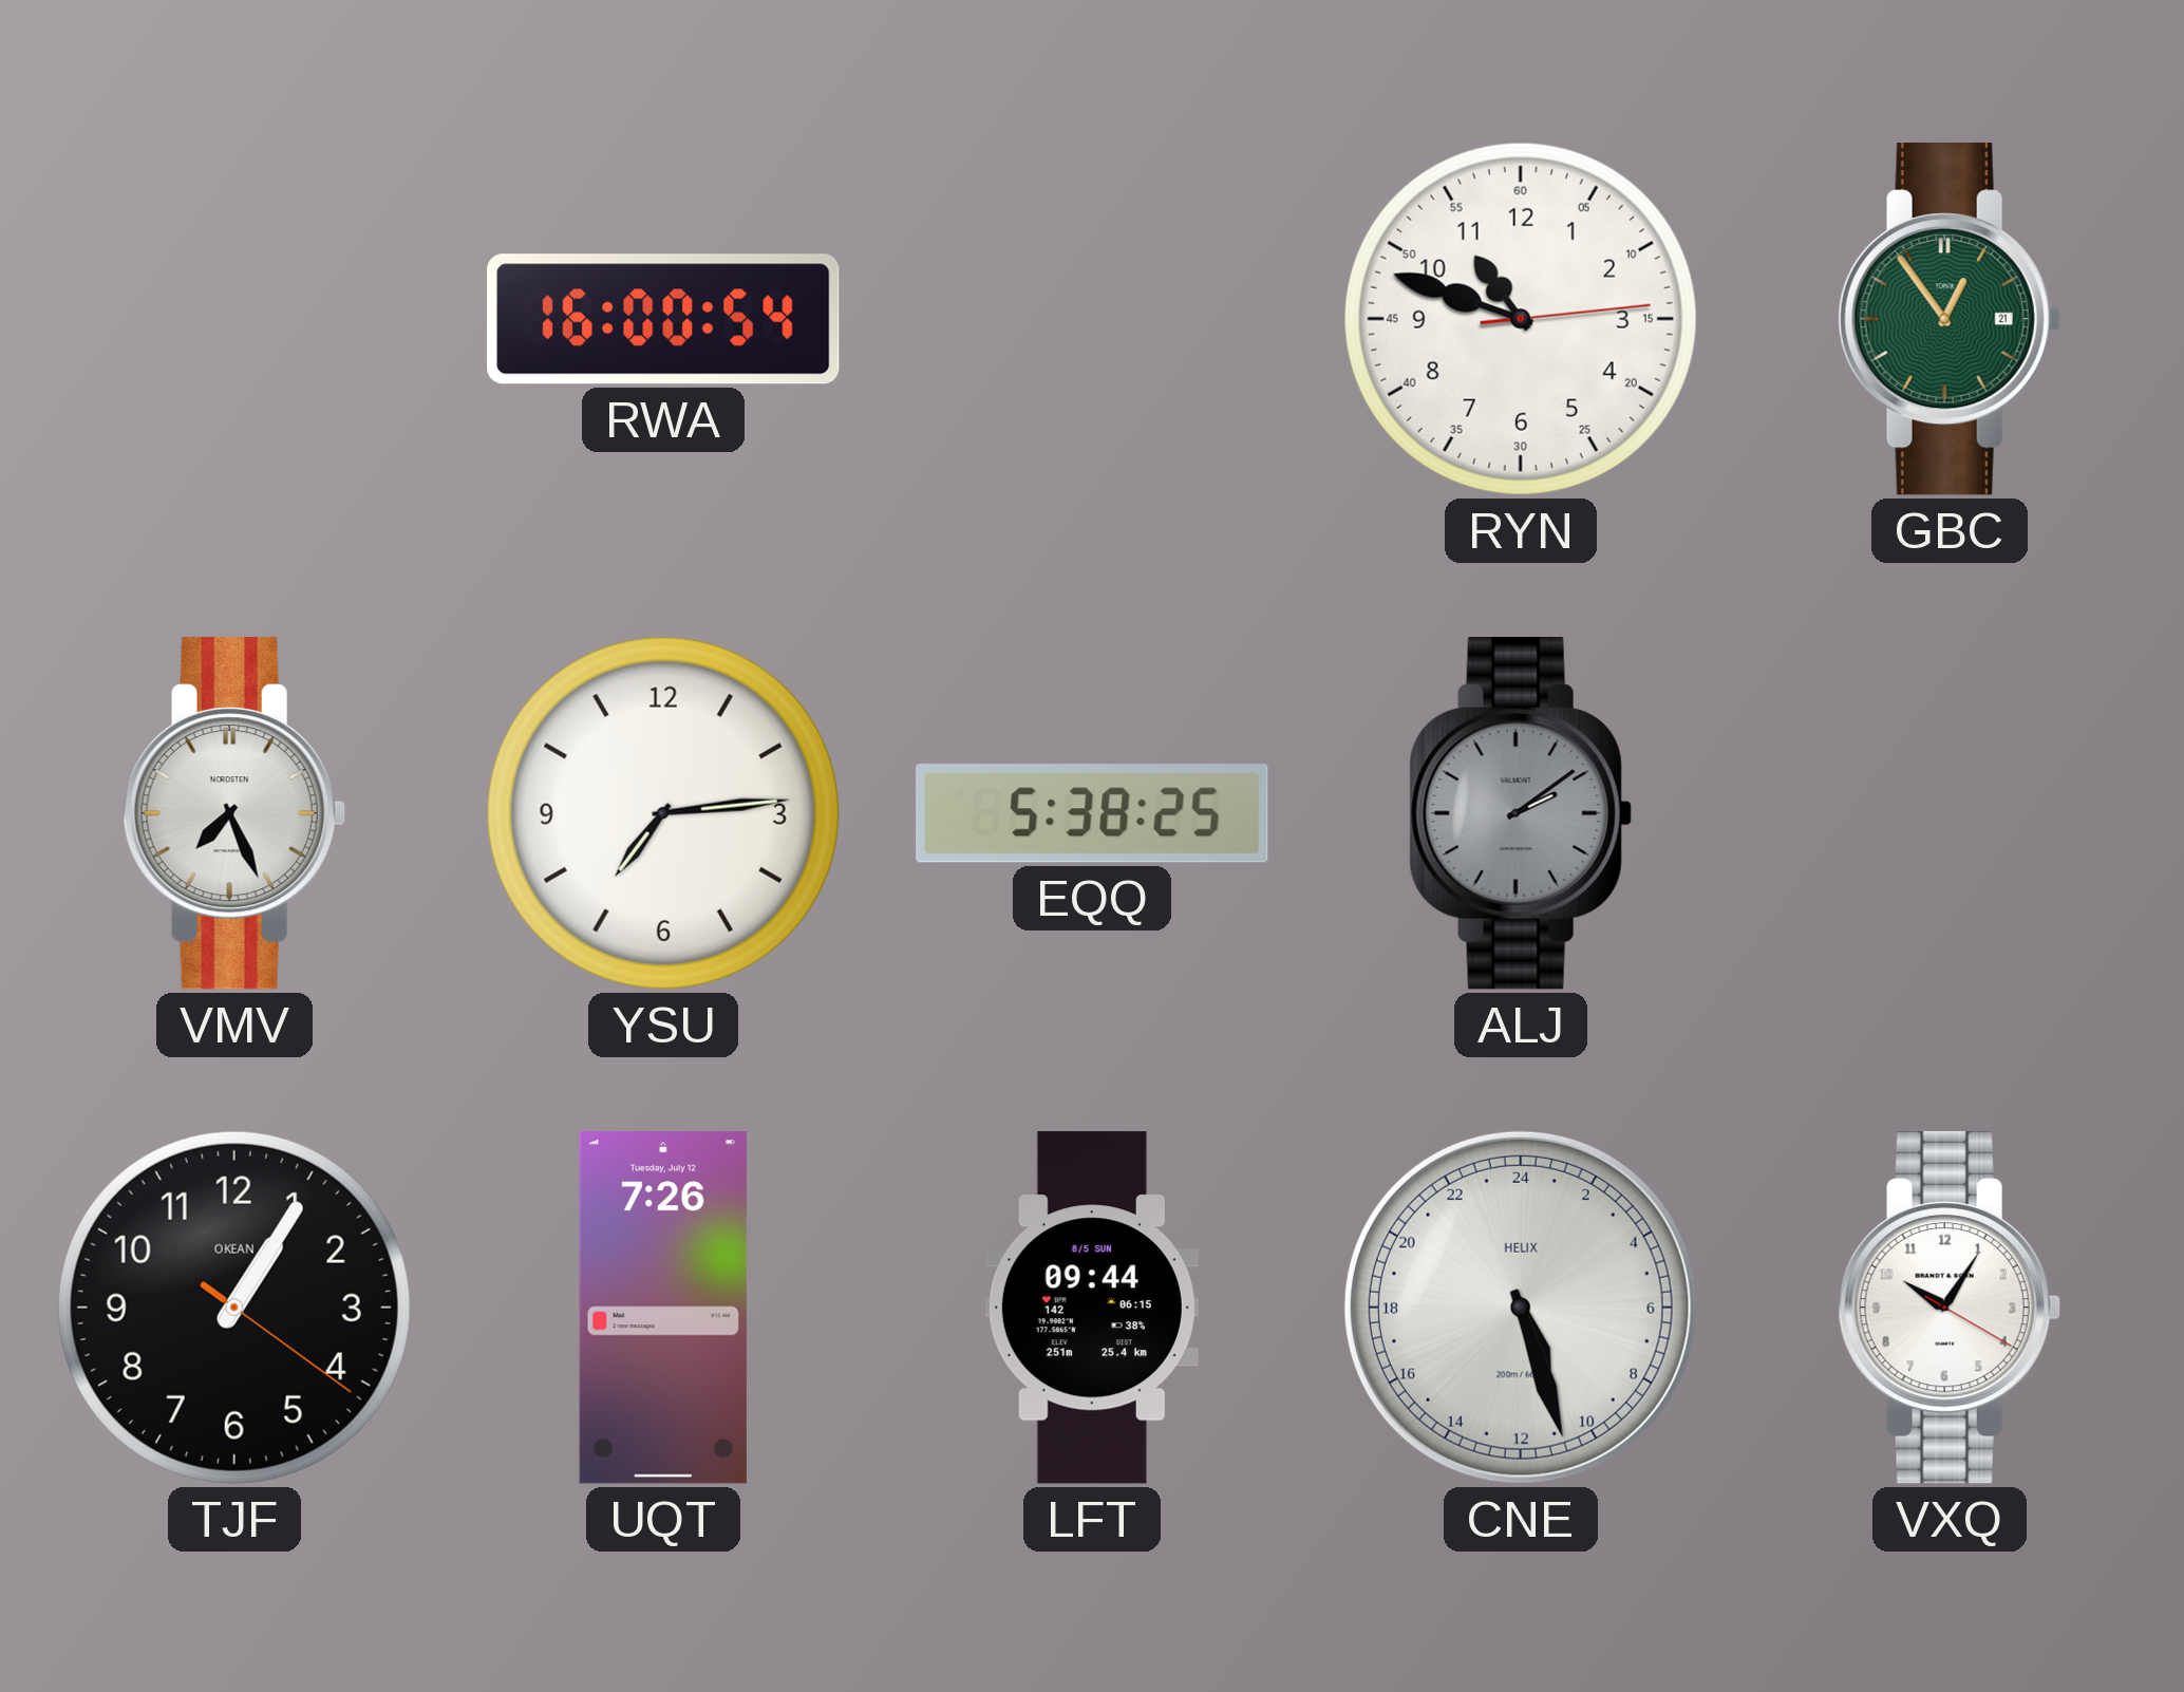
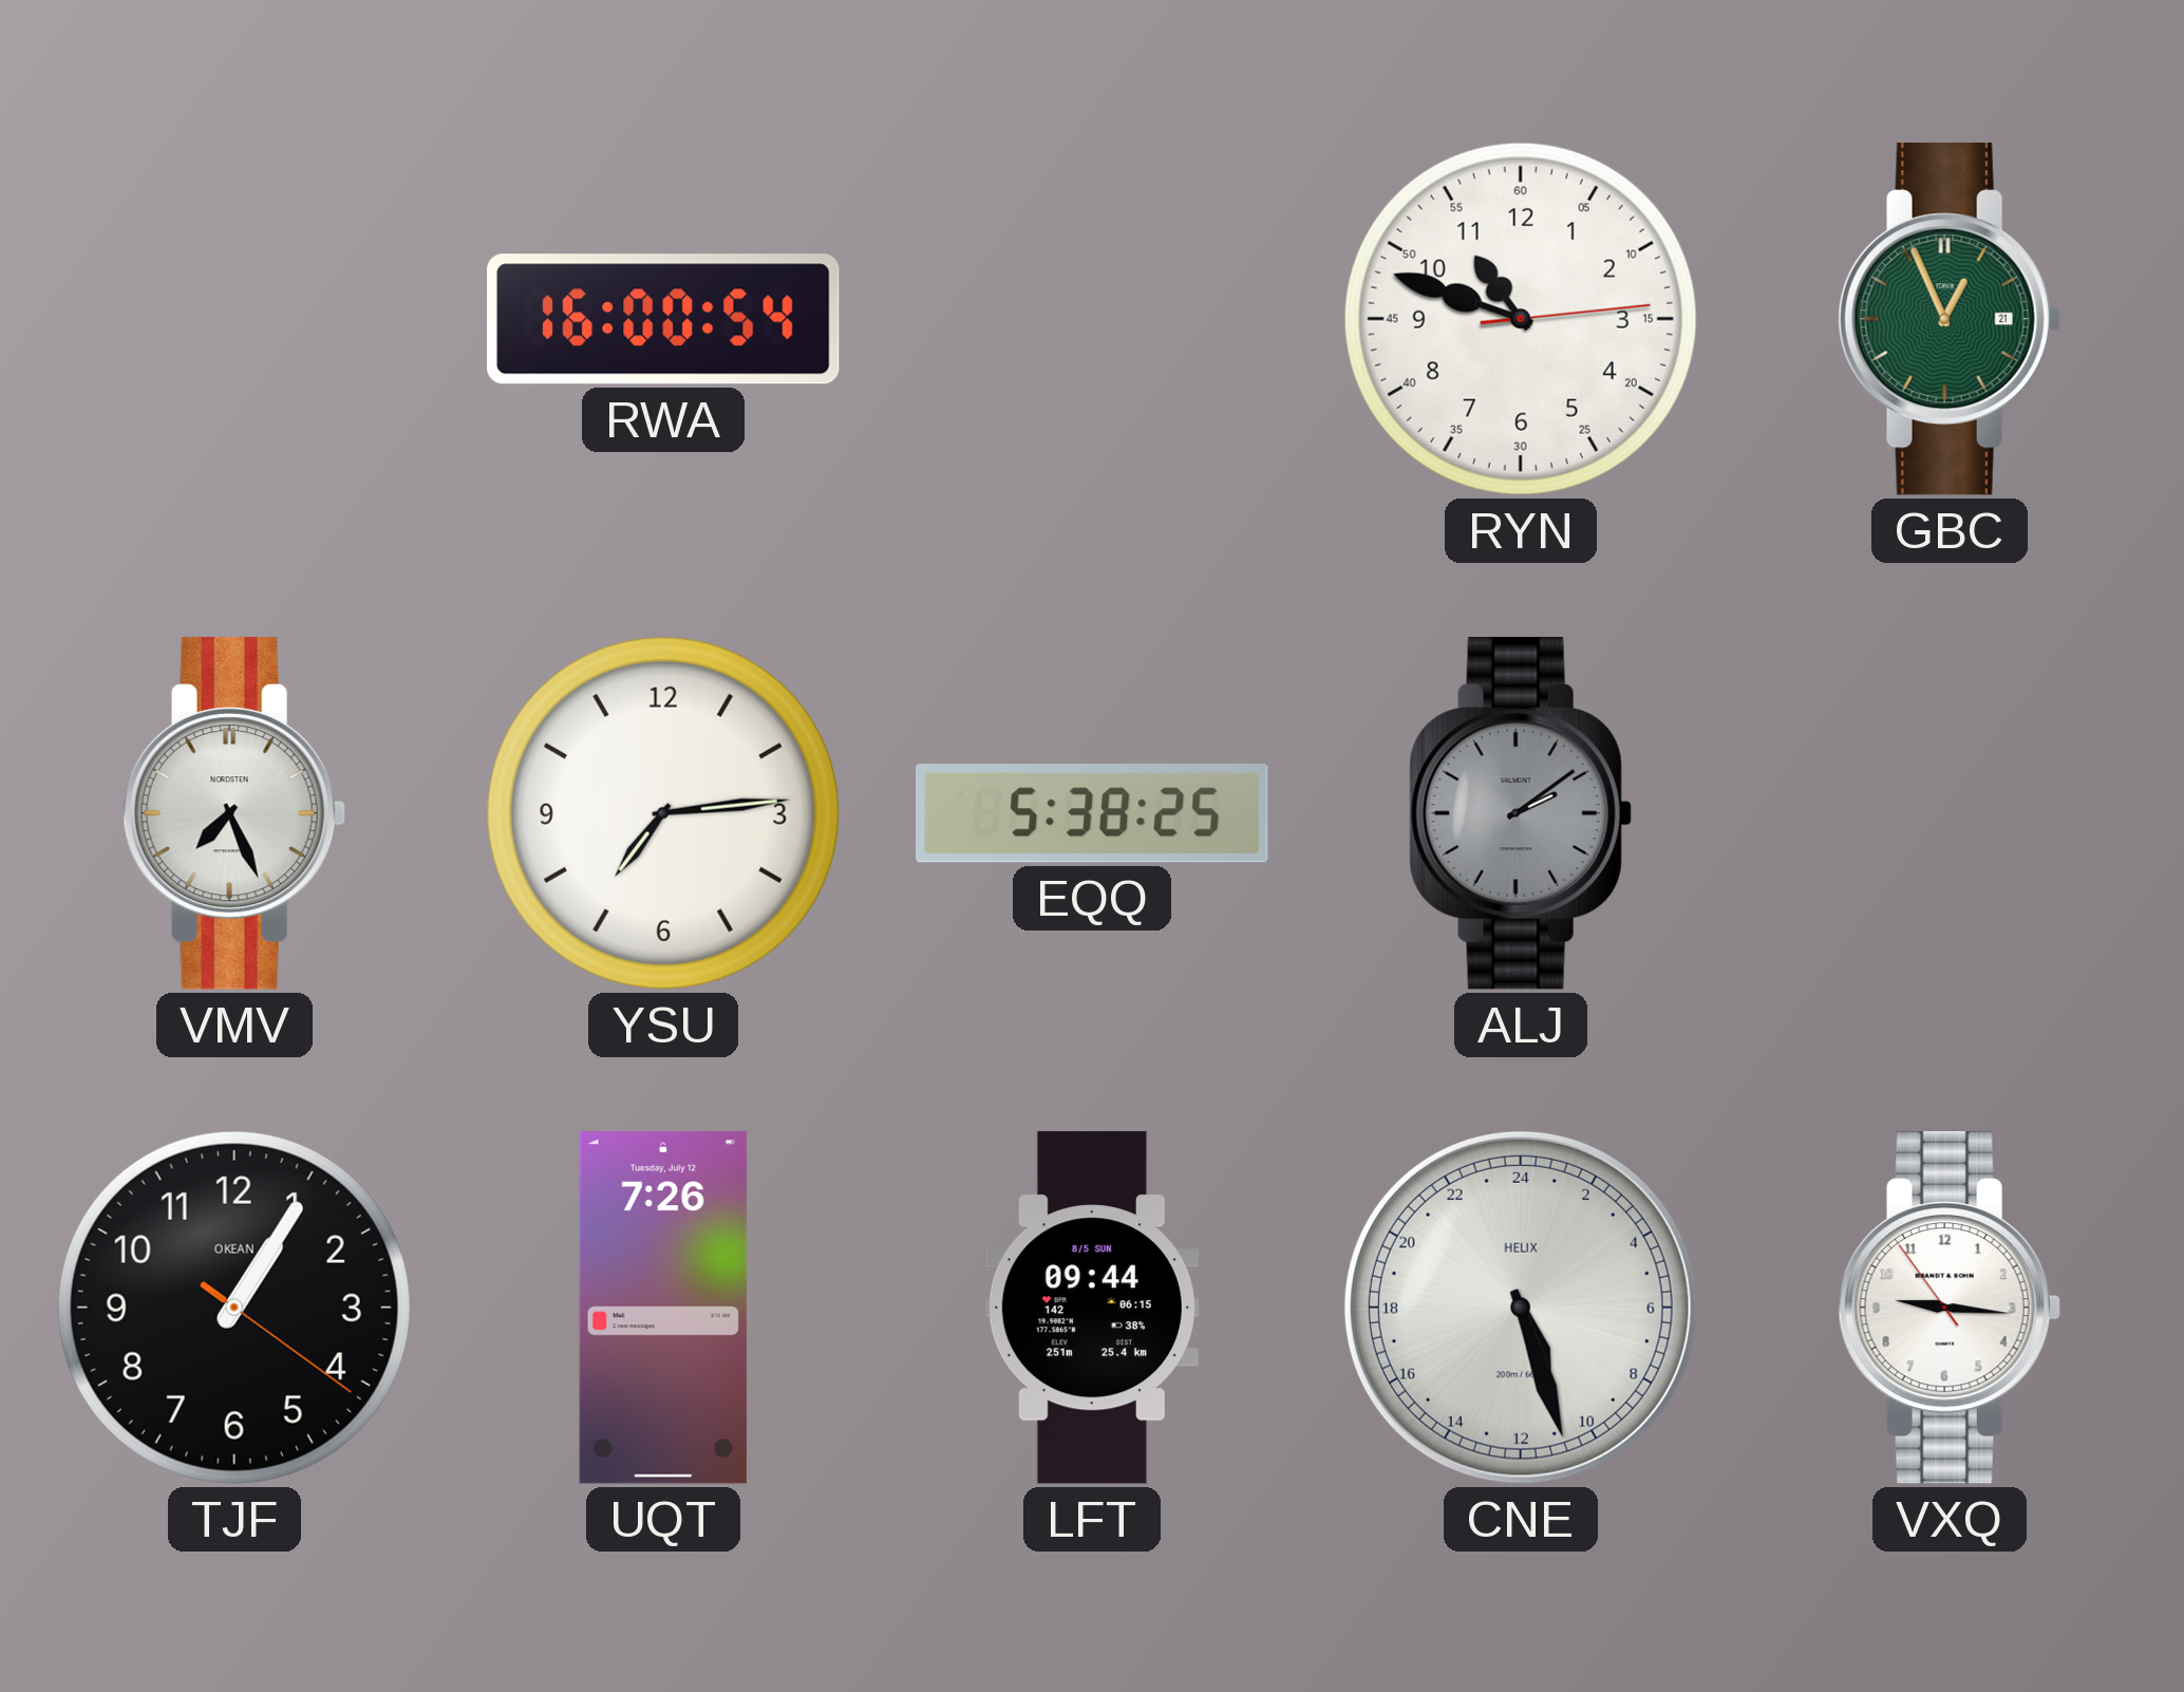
GBC: 12:54 -> 12:56
VXQ: 10:05 -> 9:15
